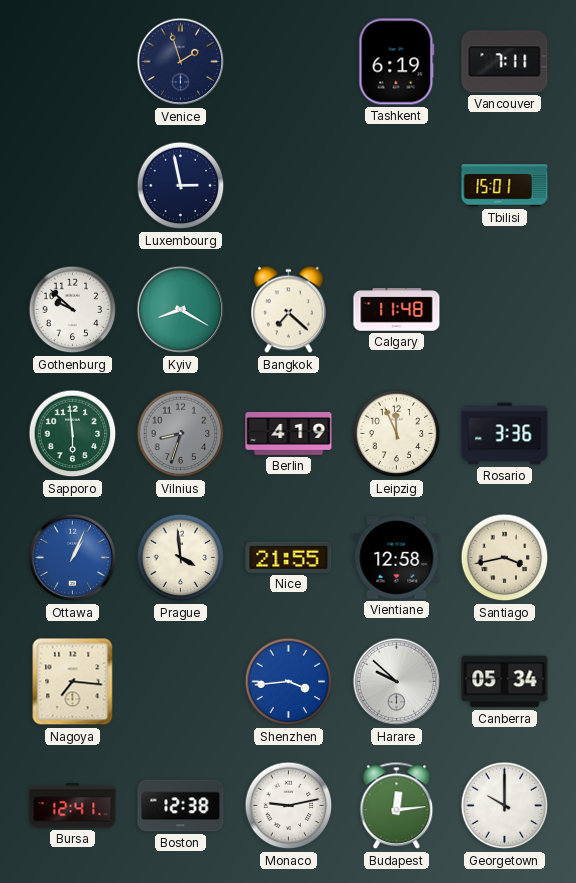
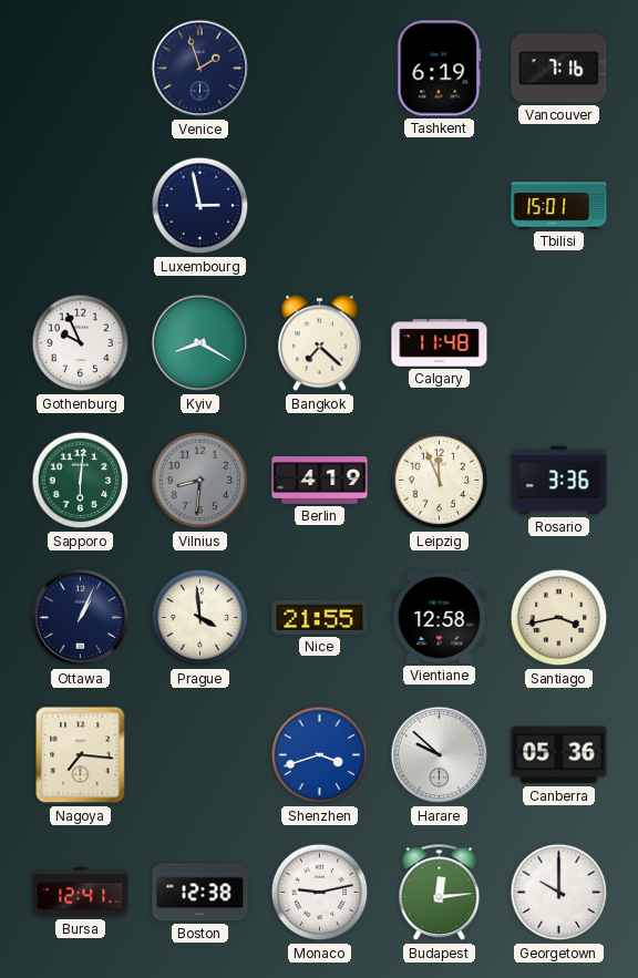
Vancouver: 7:11 -> 7:16
Gothenburg: 9:52 -> 9:56
Sapporo: 5:59 -> 6:01
Vilnius: 8:33 -> 8:31
Ottawa dial: blue -> navy
Shenzhen: 3:44 -> 3:42
Canberra: 05:34 -> 05:36
